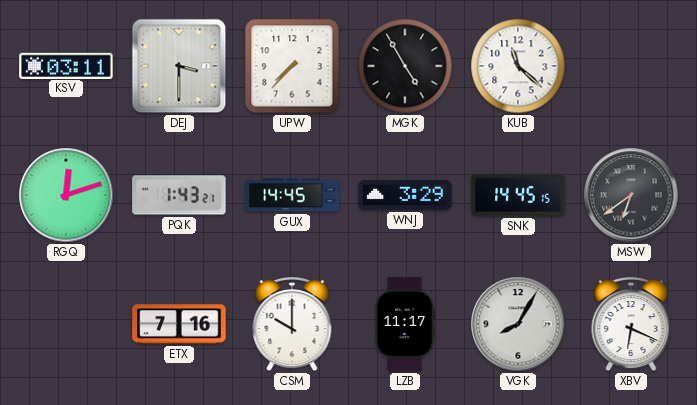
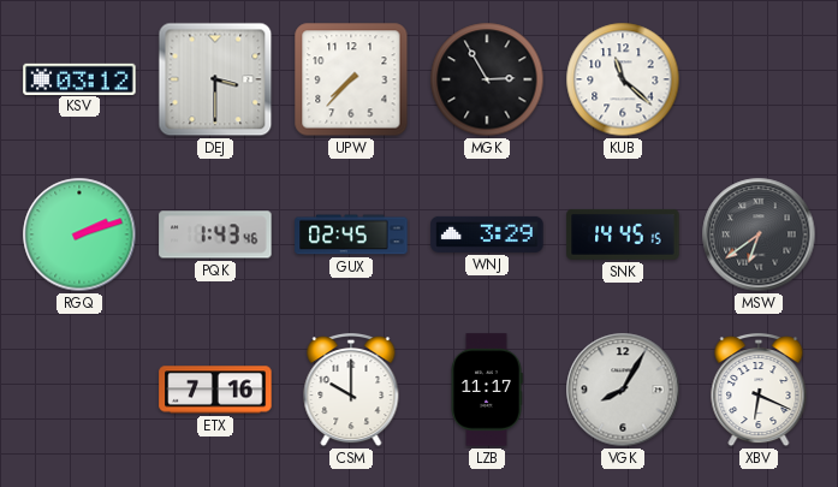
KSV: 03:11 -> 03:12
MGK: 4:55 -> 2:55
RGQ: 12:12 -> 2:12
PQK: 1:43:21 -> 1:43:46
GUX: 14:45 -> 02:45
